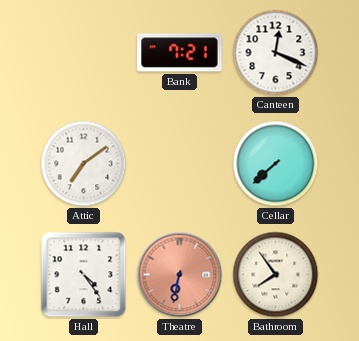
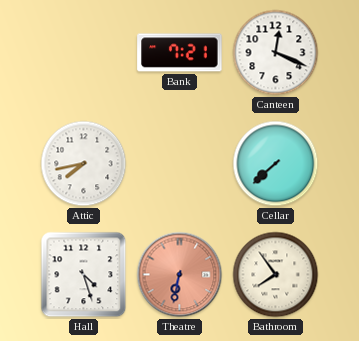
Attic: 7:09 -> 7:43
Hall: 4:24 -> 4:27
